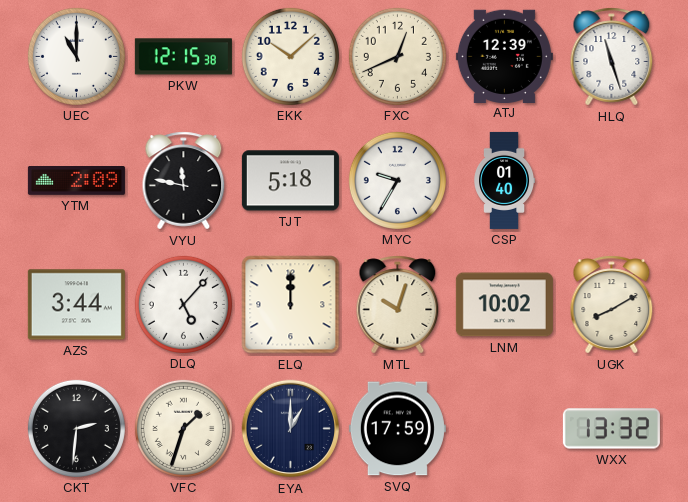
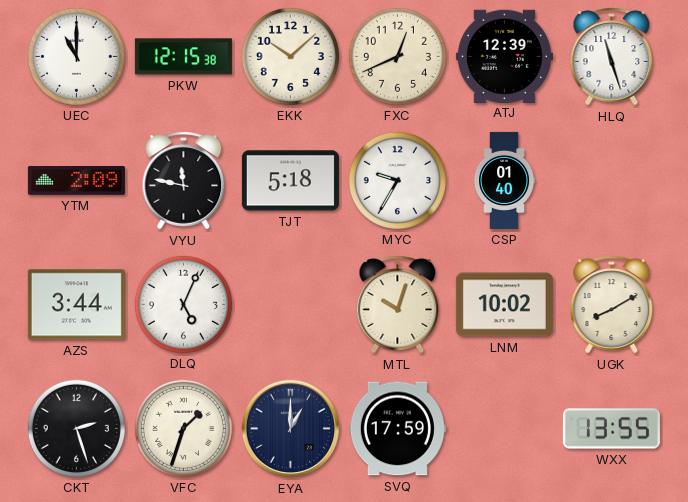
DLQ: 5:07 -> 5:04
ELQ: 12:00 -> none
CKT: 2:31 -> 2:27
WXX: 13:32 -> 13:55
